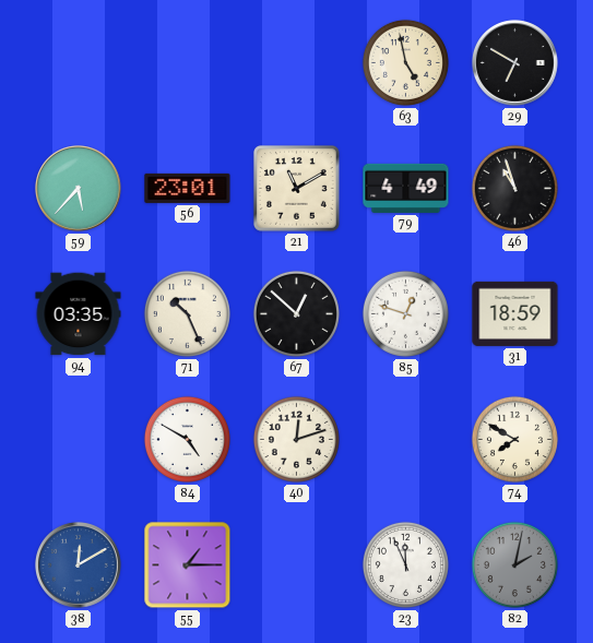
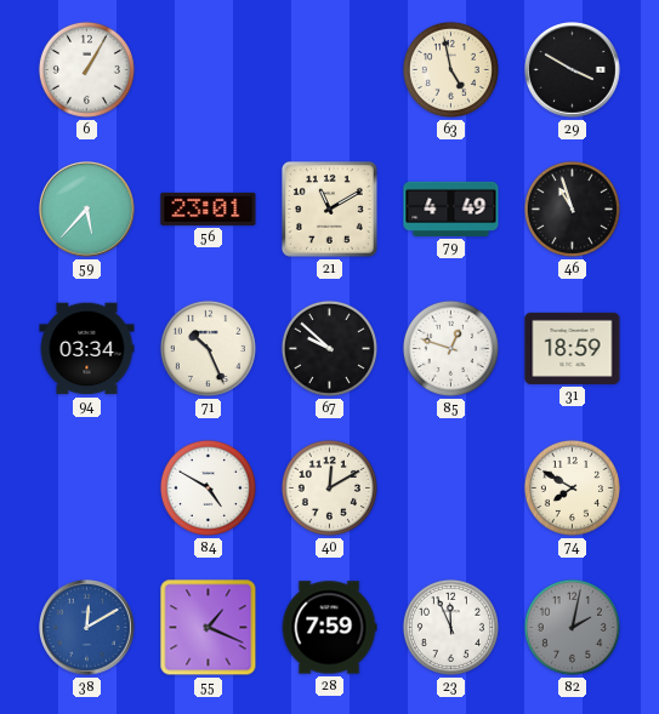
6: none -> 1:05
29: 6:50 -> 3:50
94: 03:35 -> 03:34
67: 12:52 -> 9:52
40: 12:12 -> 12:10
55: 1:15 -> 1:19
28: none -> 7:59
